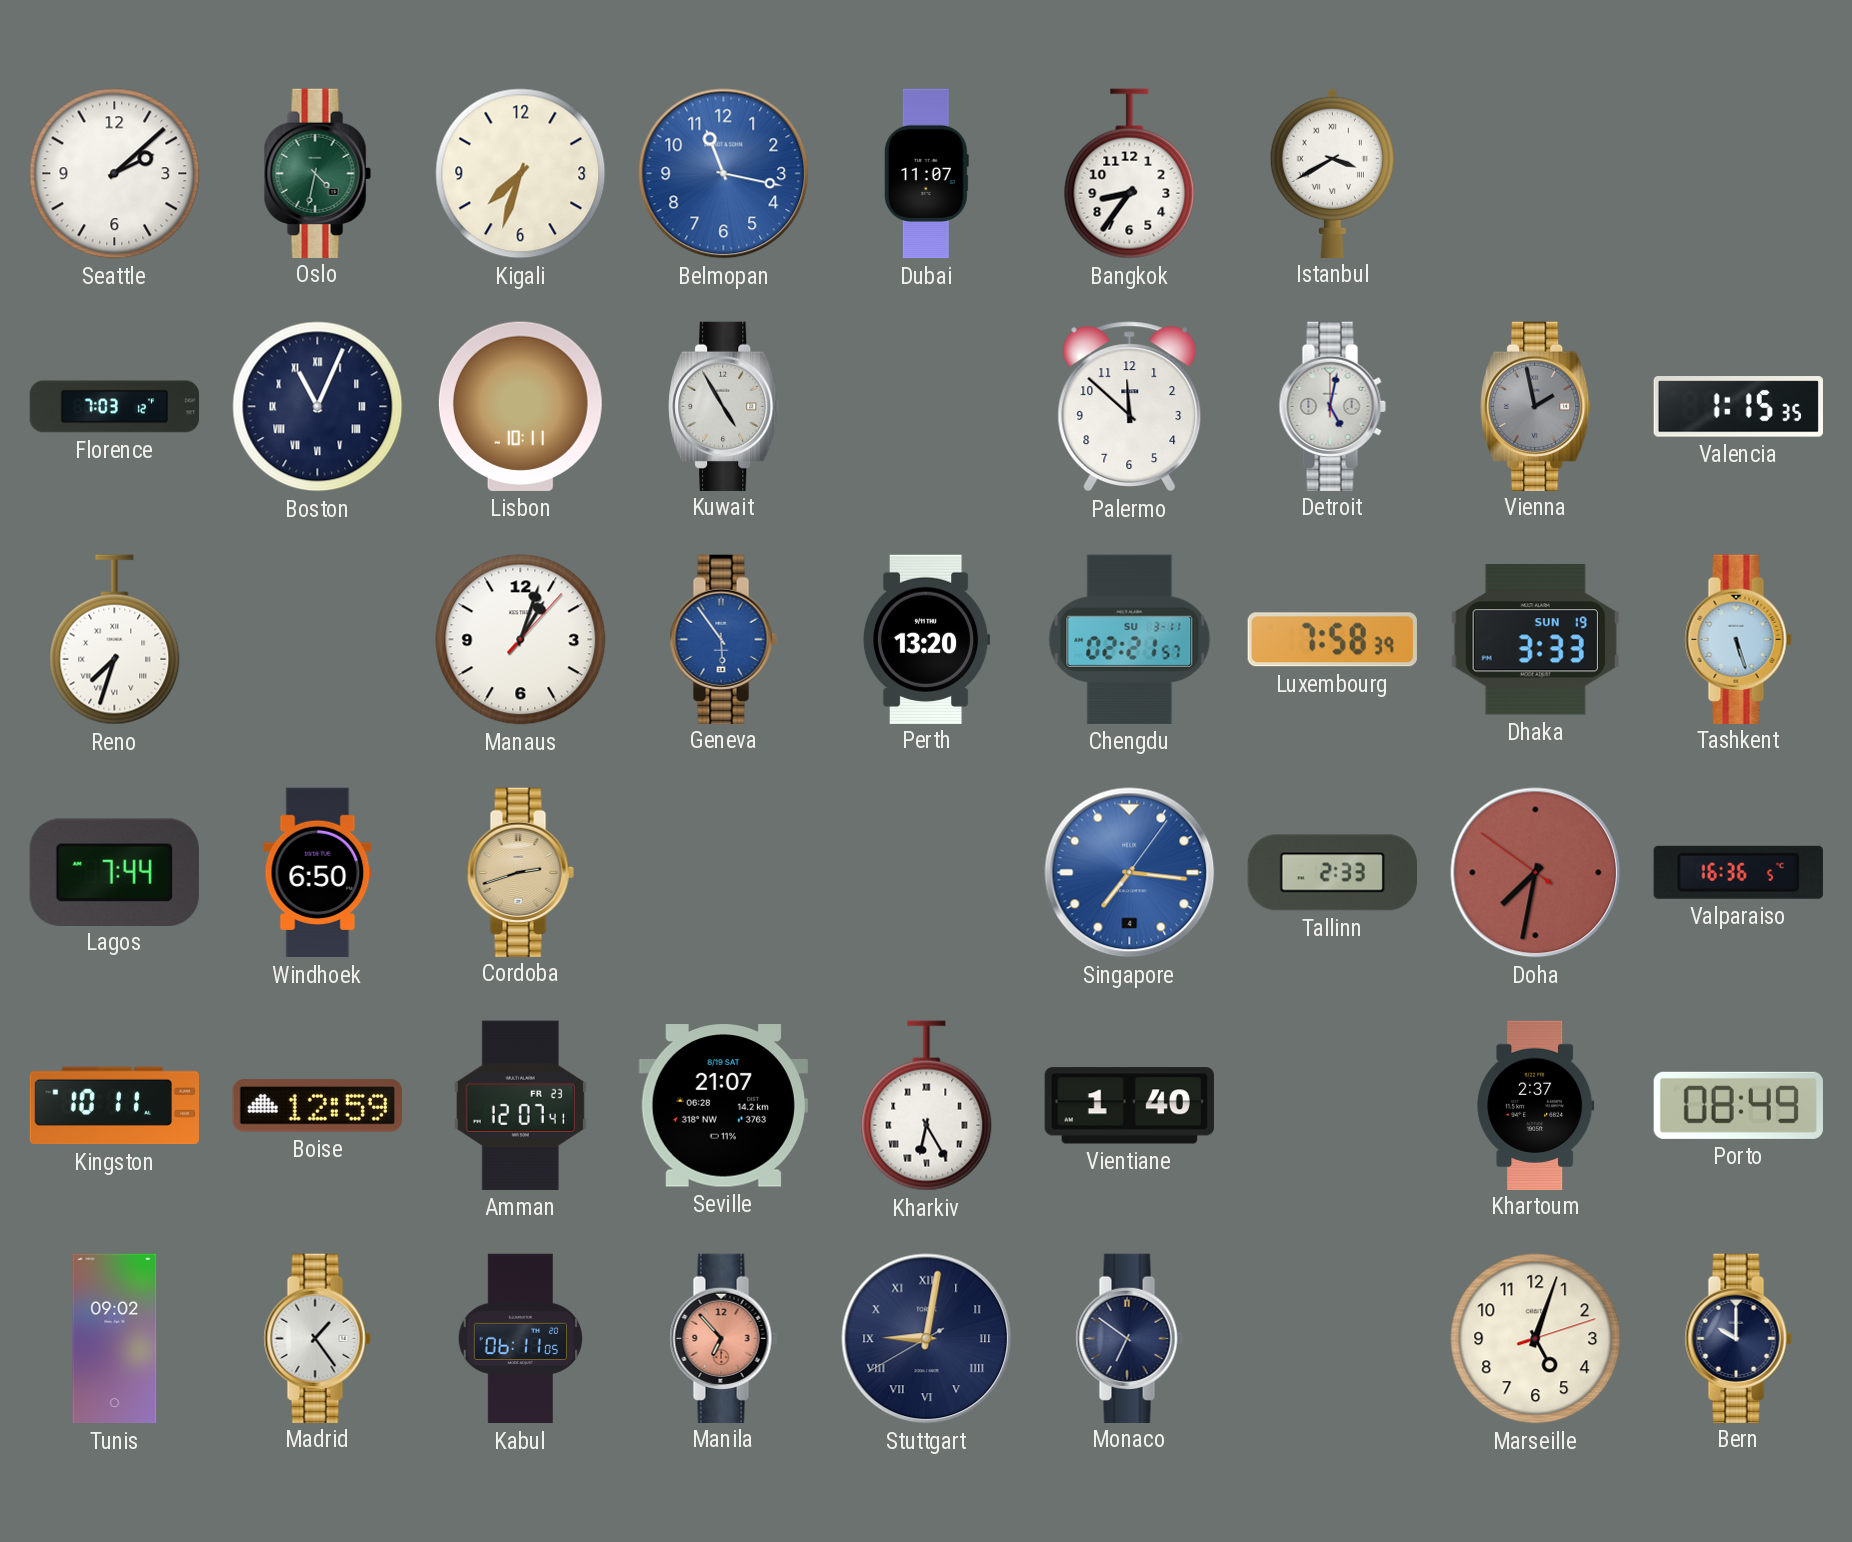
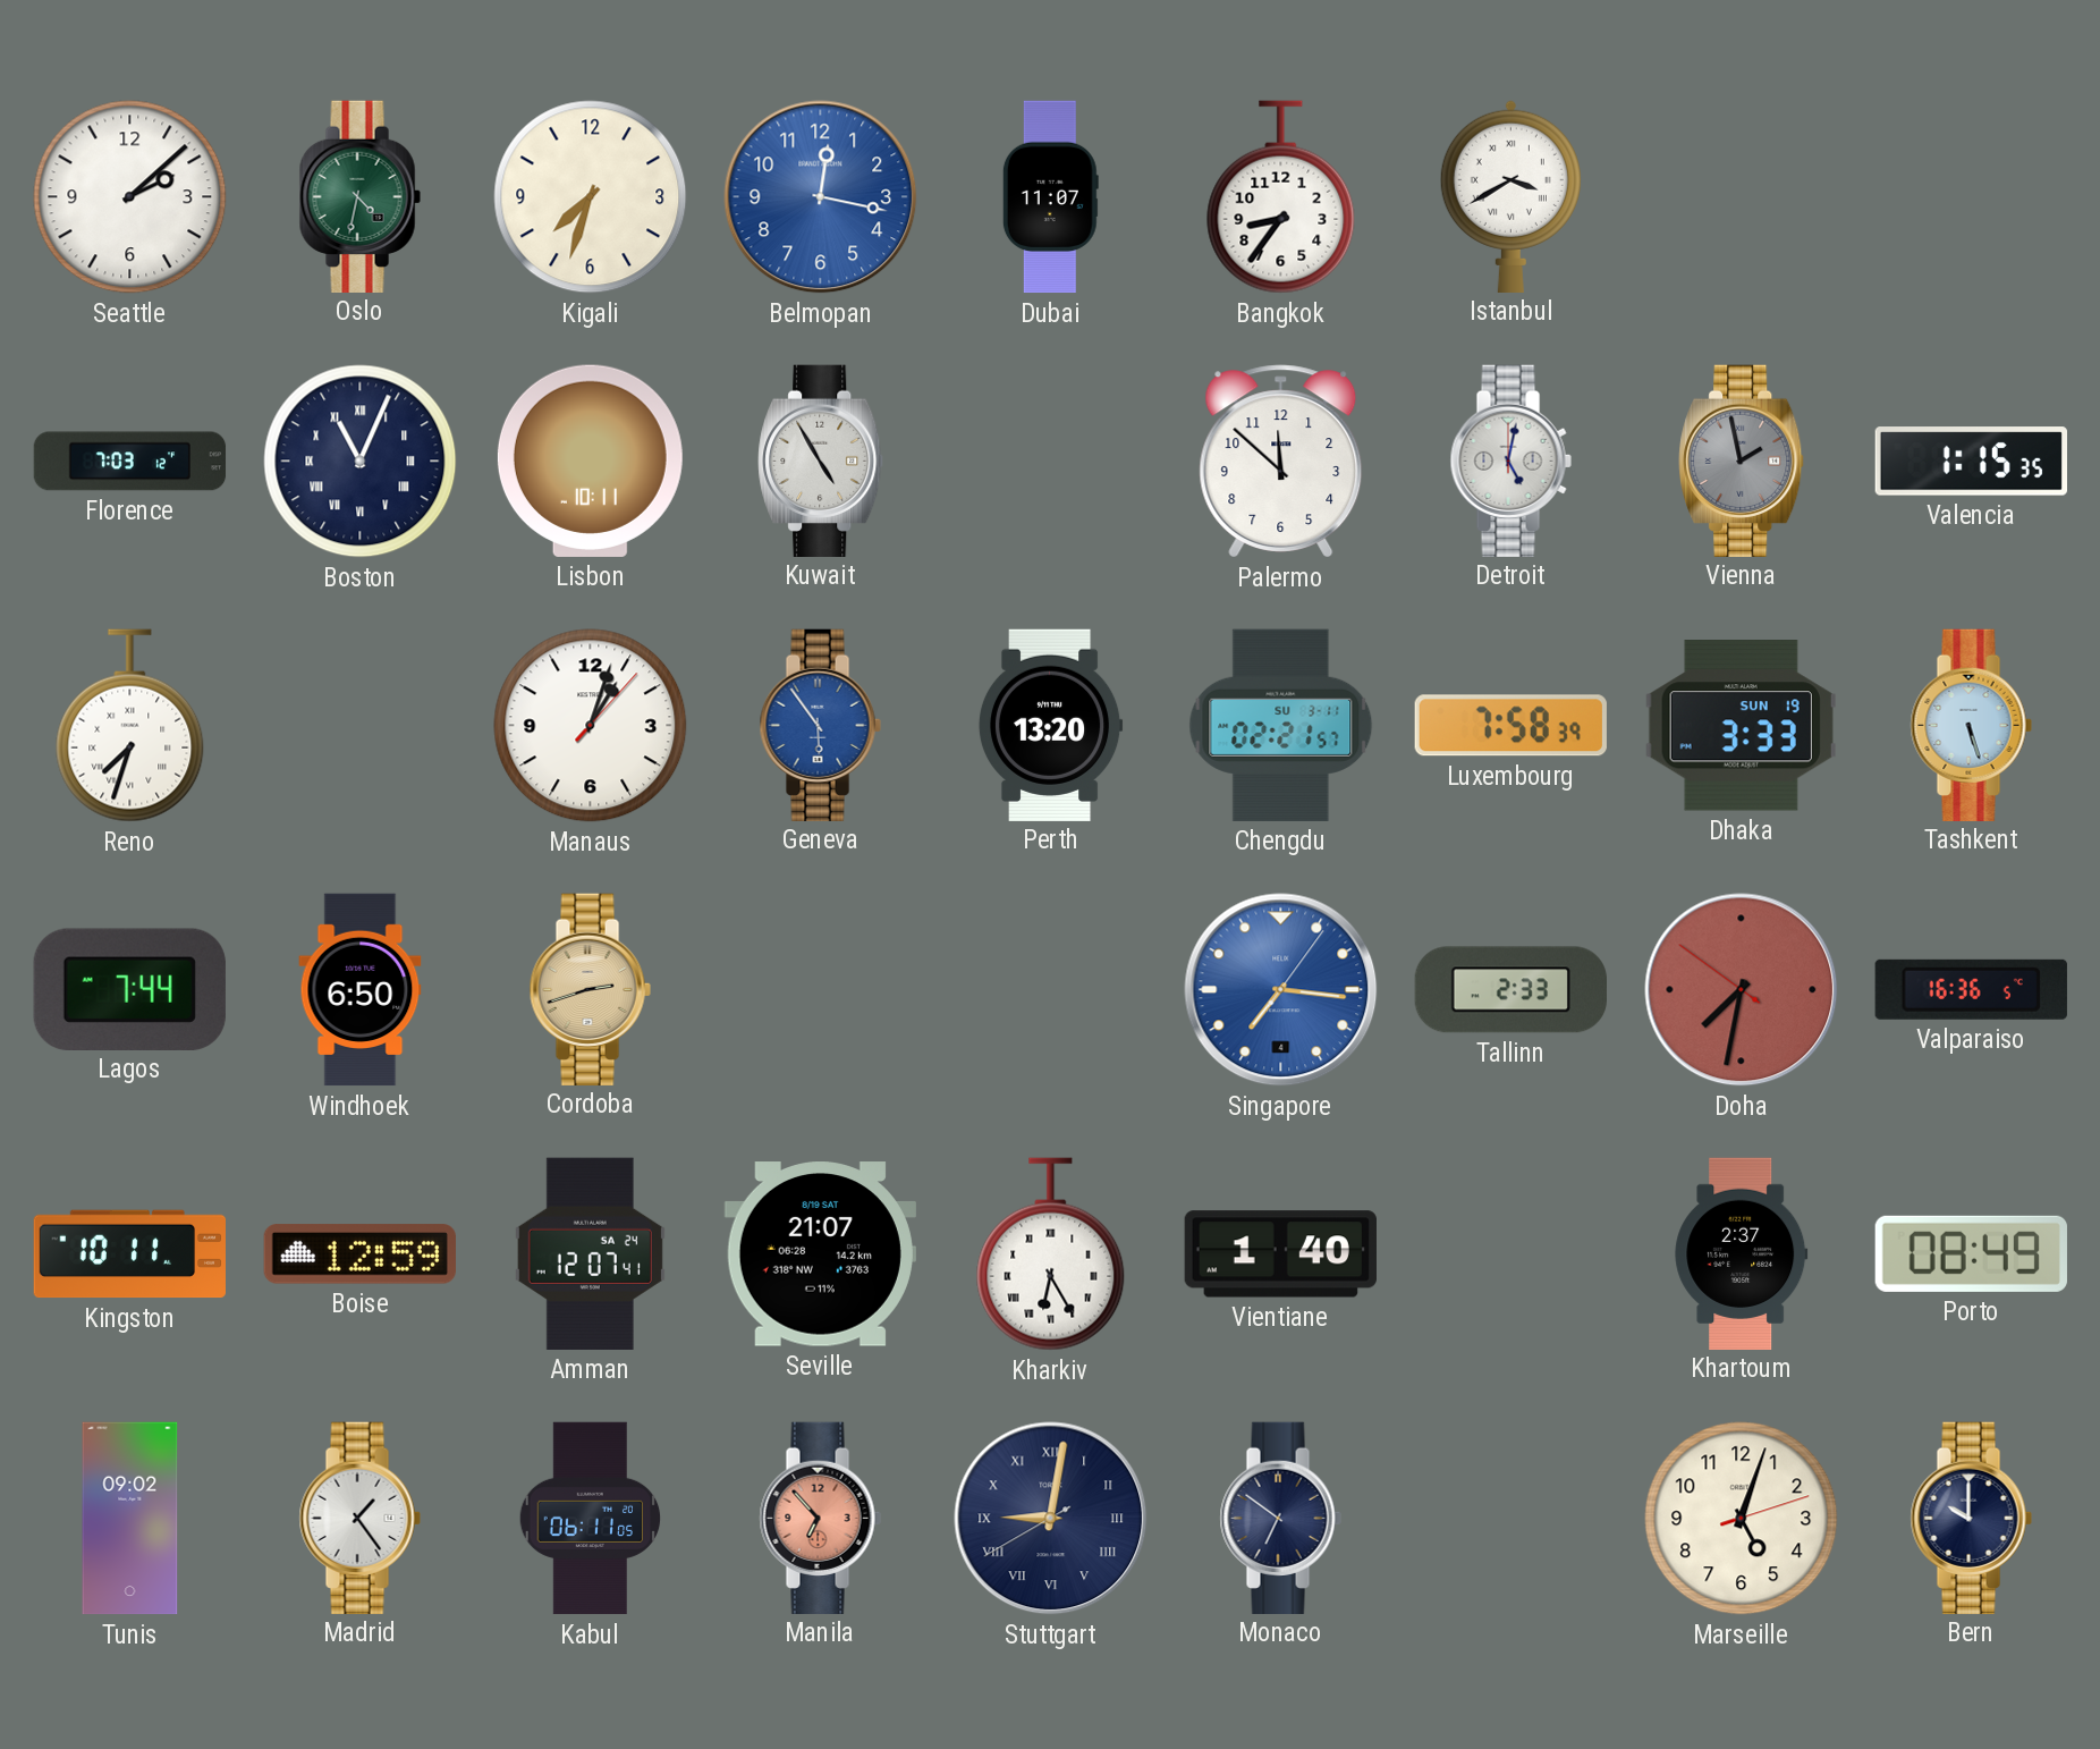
Belmopan: 11:17 -> 12:17
Amman date: FR 23 -> SA 24
